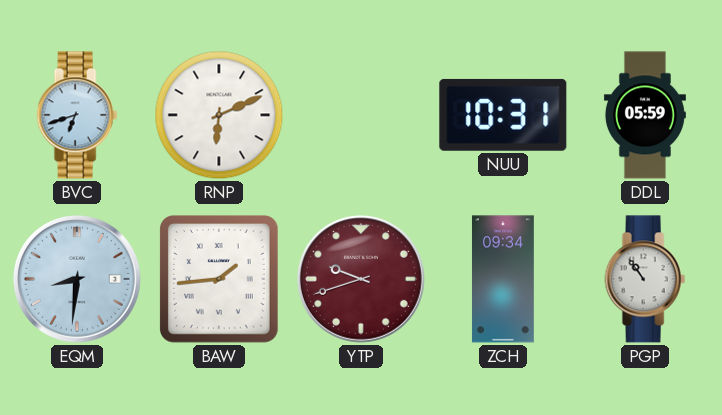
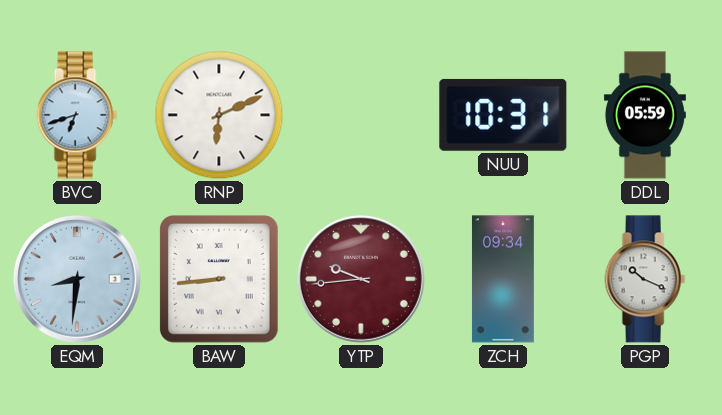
BAW: 1:44 -> 8:44
YTP: 9:42 -> 9:44
PGP: 10:54 -> 10:19
